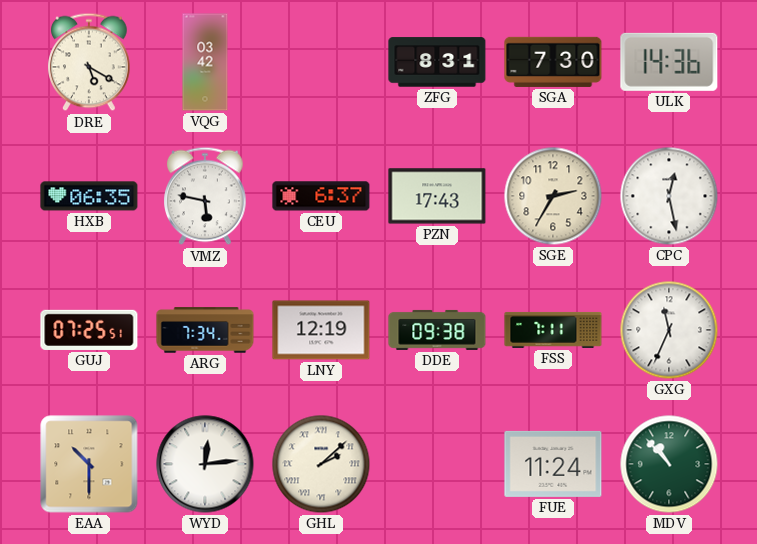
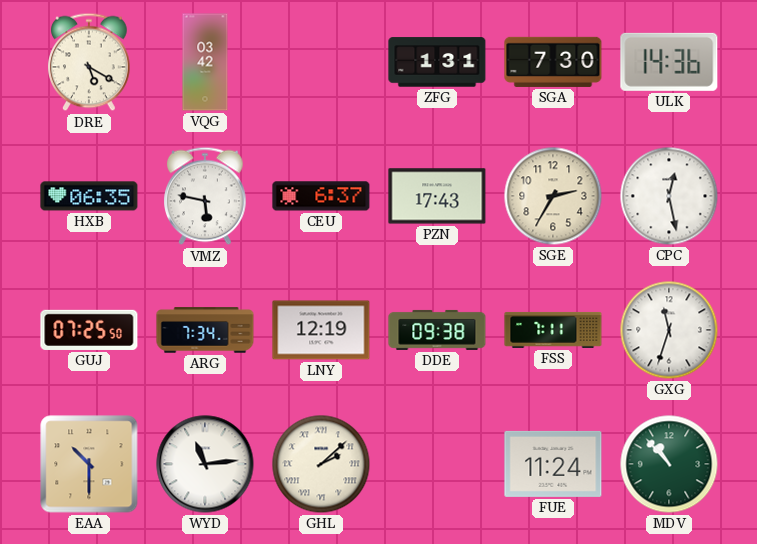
ZFG: 8:31 -> 1:31
GUJ: 07:25:51 -> 07:25:50
GXG: 11:34 -> 11:33
WYD: 12:14 -> 11:14
